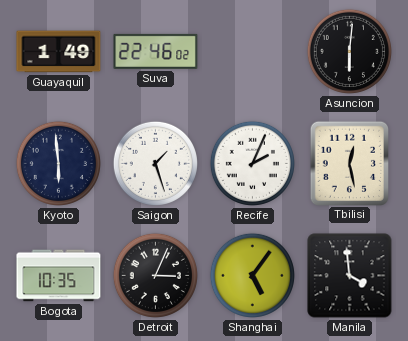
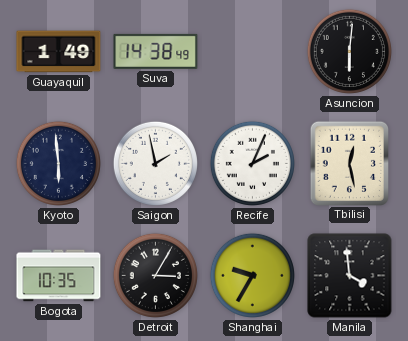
Suva: 22:46 -> 14:38
Saigon: 1:27 -> 1:58
Detroit: 3:04 -> 3:05
Shanghai: 5:06 -> 9:35
